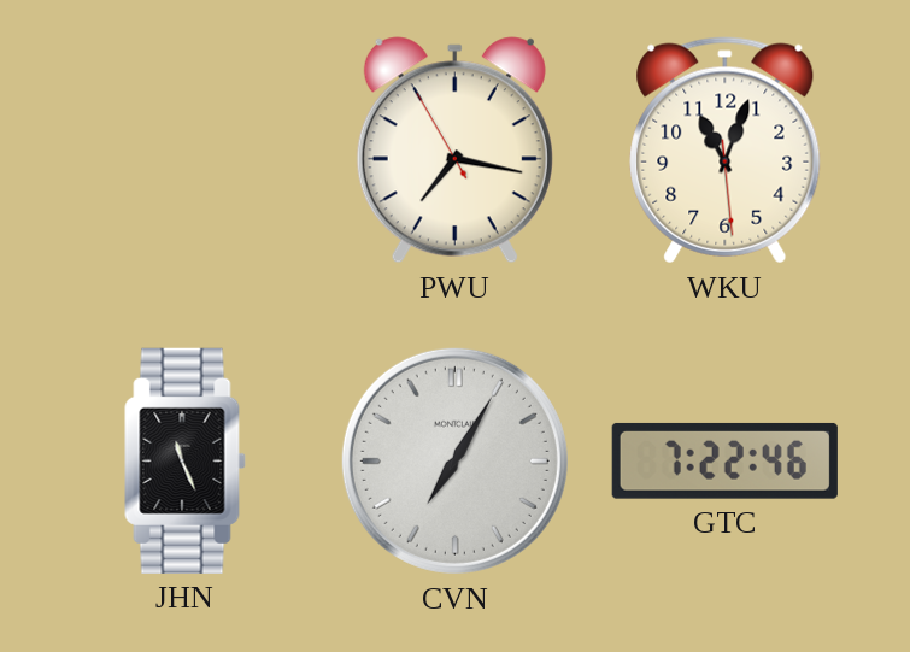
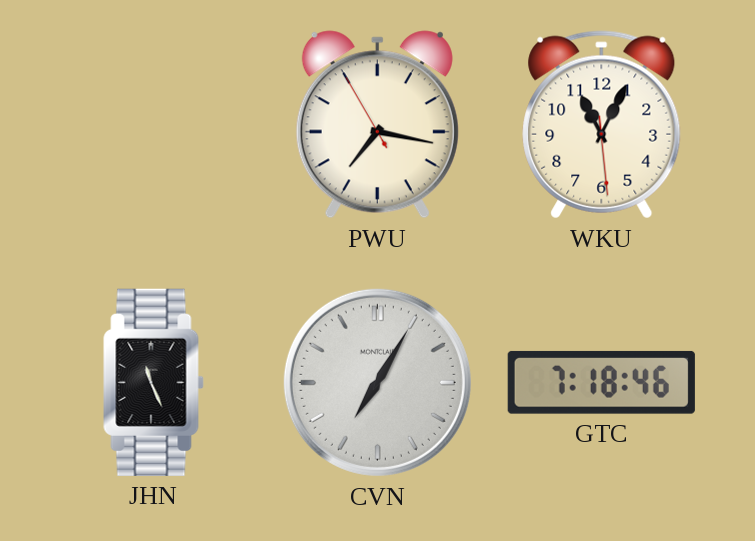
WKU: 11:03 -> 11:04
GTC: 7:22 -> 7:18
